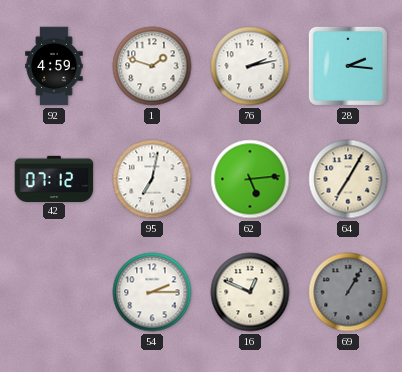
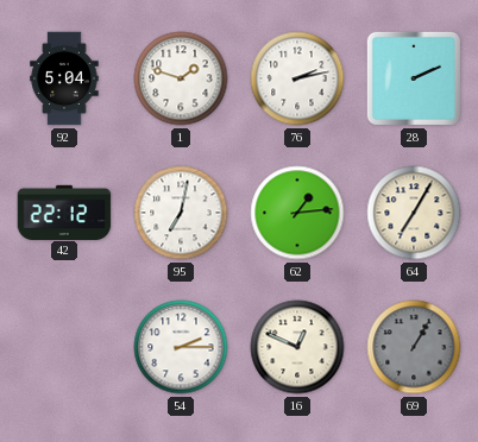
92: 4:59 -> 5:04
28: 2:16 -> 2:11
42: 07:12 -> 22:12
62: 5:14 -> 1:14
